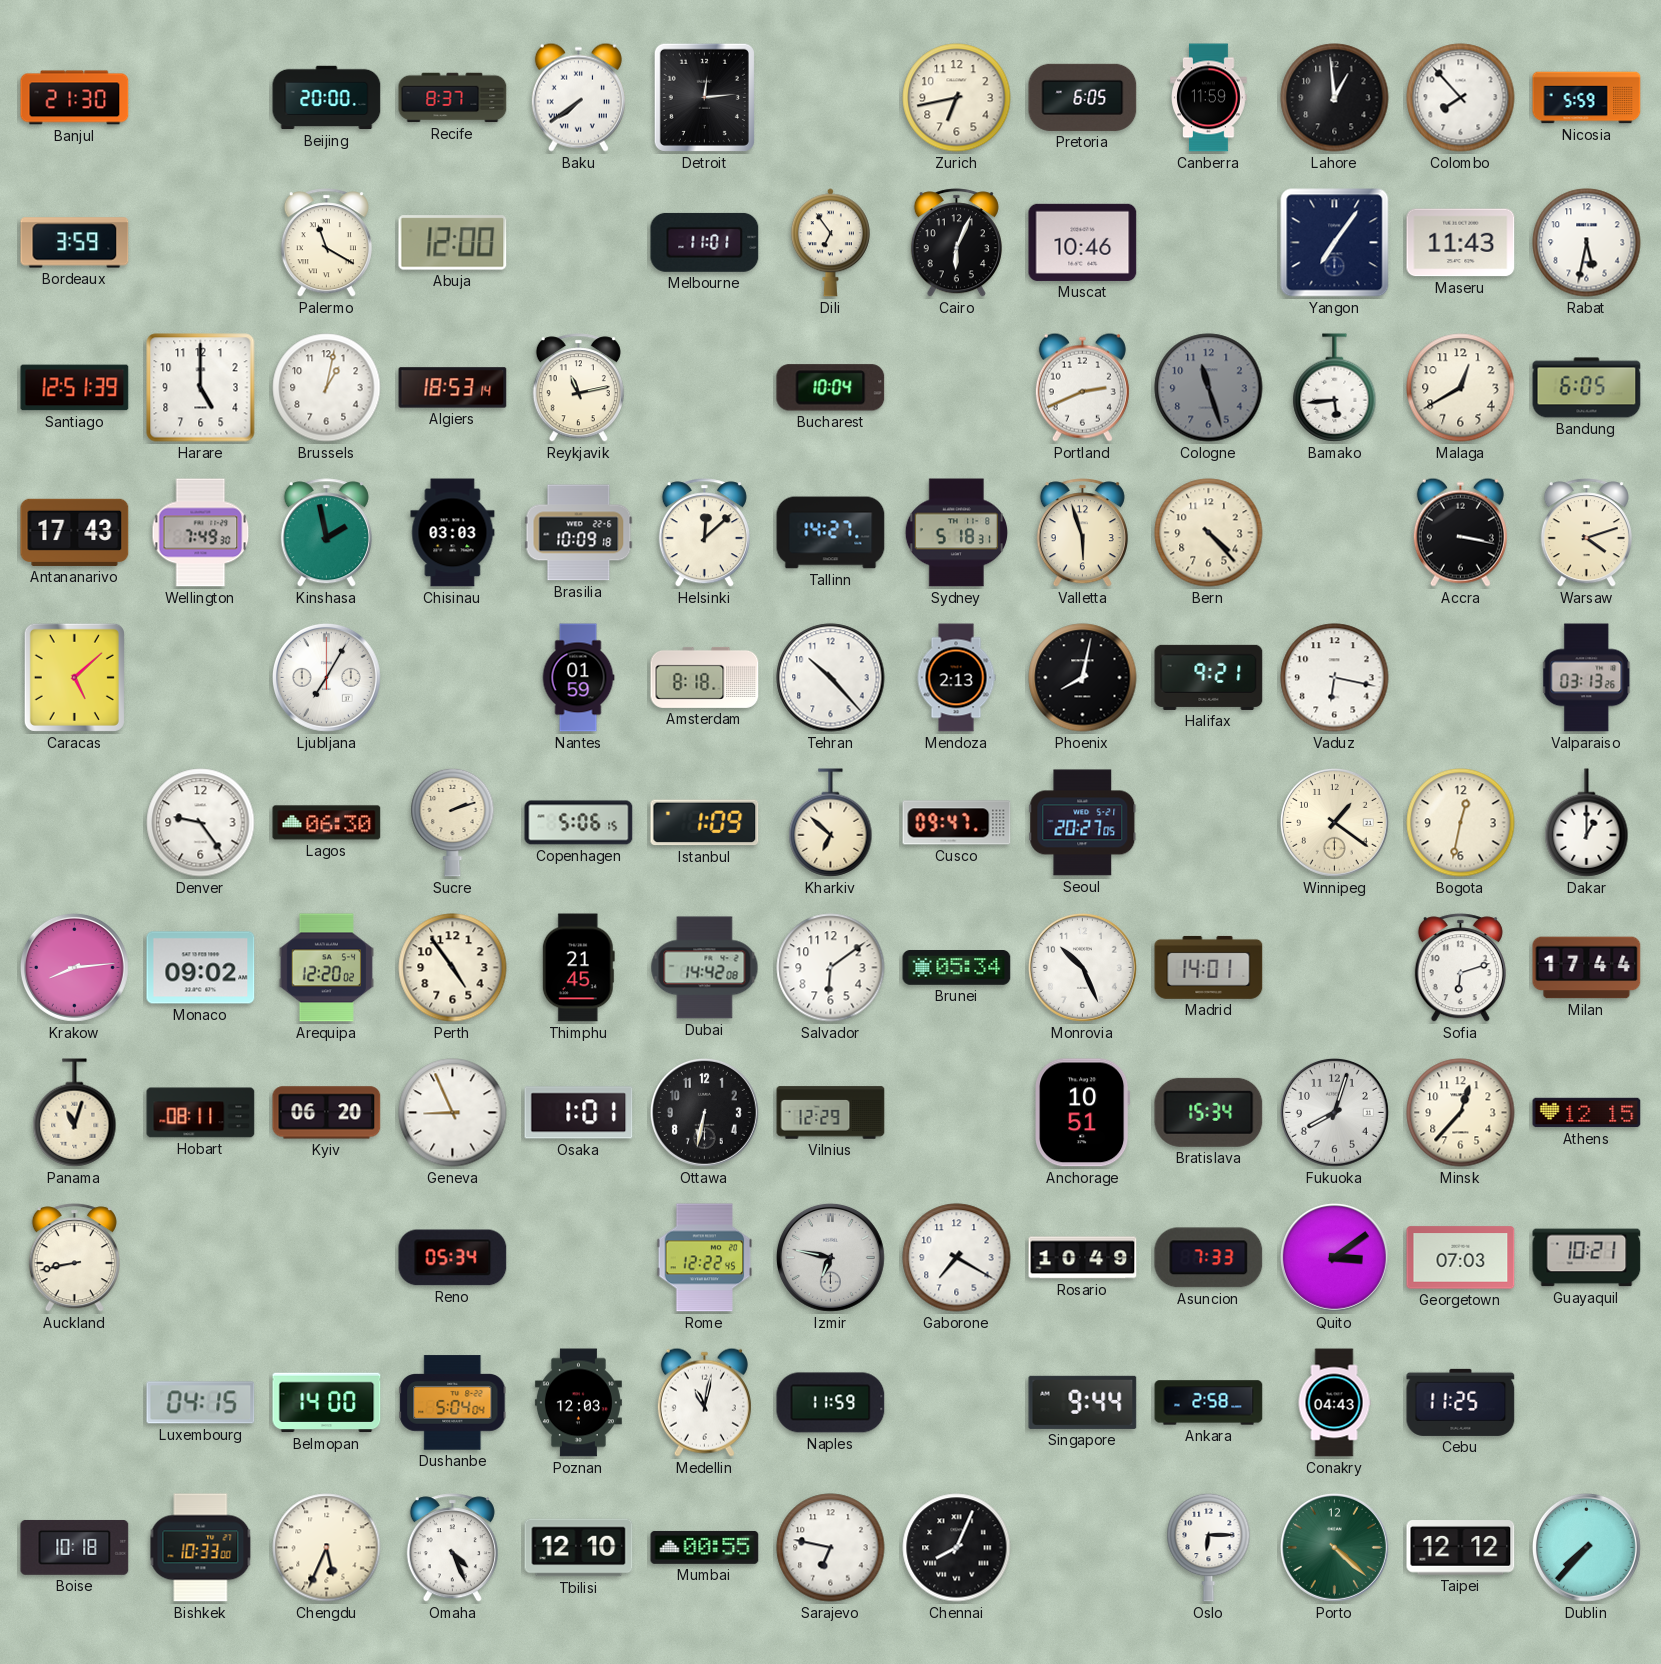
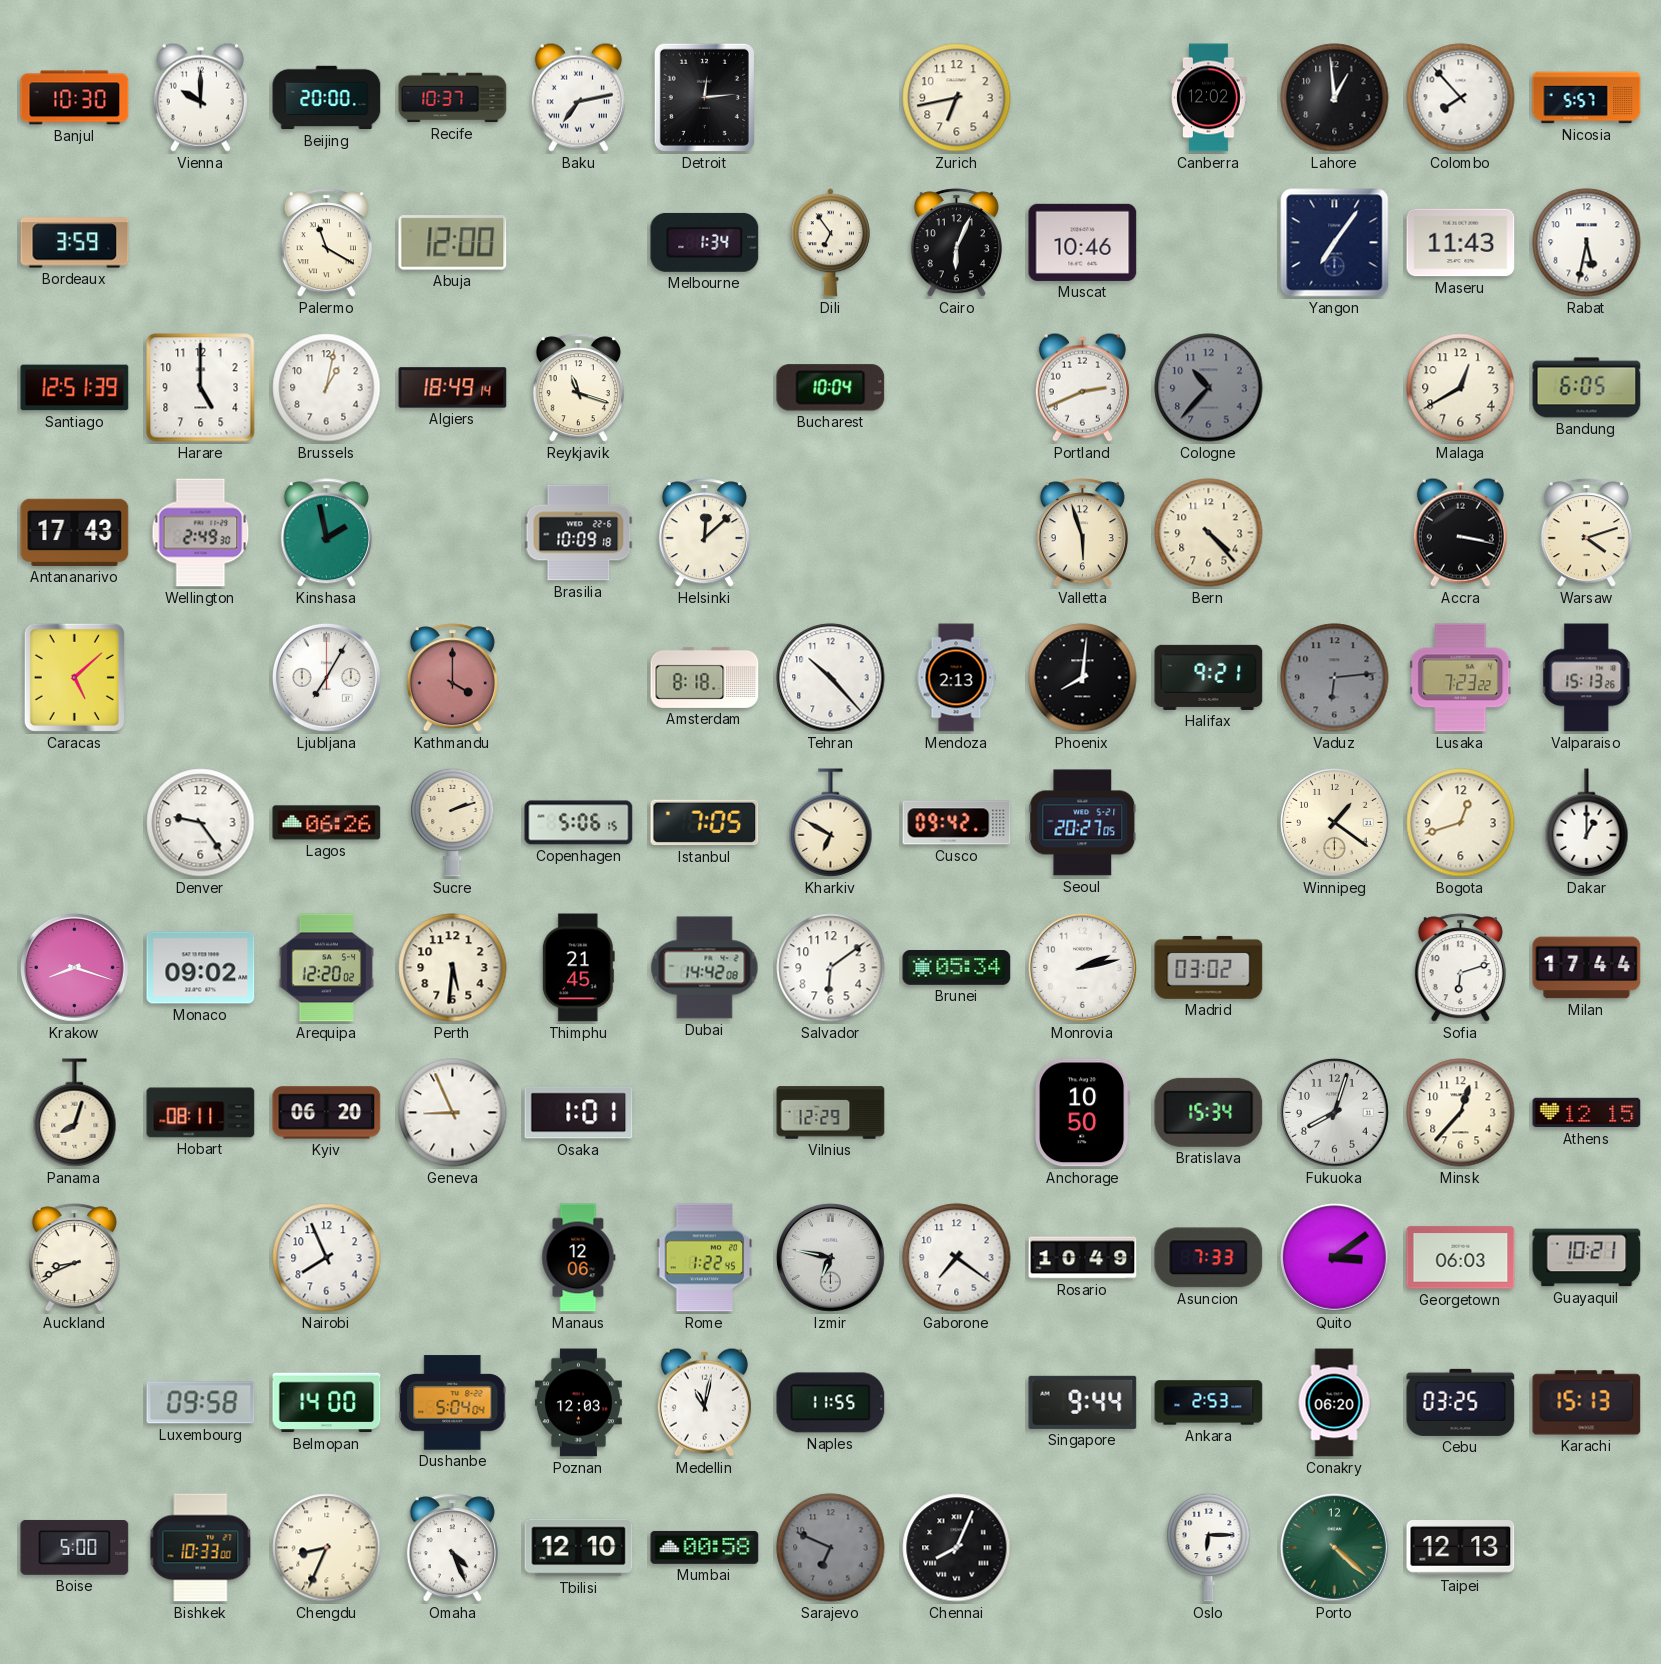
Banjul: 21:30 -> 10:30
Vienna: none -> 10:00
Recife: 8:37 -> 10:37
Baku: 7:39 -> 7:13
Pretoria: 6:05 -> none
Canberra: 11:59 -> 12:02
Nicosia: 5:59 -> 5:57
Melbourne: 11:01 -> 1:34
Algiers: 18:53 -> 18:49
Reykjavik: 11:13 -> 11:18
Cologne: 11:27 -> 10:37
Bamako: 5:44 -> none
Wellington: 7:49 -> 2:49
Chisinau: 03:03 -> none
Tallinn: 14:27 -> none
Sydney: 5:18 -> none
Kathmandu: none -> 4:00
Nantes: 01:59 -> none
Phoenix: 8:02 -> 8:01
Vaduz: 6:17 -> 6:14
Vaduz dial: white -> grey
Lusaka: none -> 7:23
Valparaiso: 03:13 -> 15:13
Lagos: 06:30 -> 06:26
Istanbul: 1:09 -> 7:05
Kharkiv: 6:52 -> 6:50
Cusco: 09:47 -> 09:42
Bogota: 12:32 -> 12:42
Krakow: 8:14 -> 8:18
Perth: 4:54 -> 5:31
Monrovia: 10:26 -> 2:13
Madrid: 14:01 -> 03:02
Panama: 11:03 -> 8:03
Ottawa: 6:32 -> none
Anchorage: 10:51 -> 10:50
Auckland: 8:43 -> 8:41
Nairobi: none -> 7:56
Reno: 05:34 -> none
Manaus: none -> 12:06
Rome: 12:22 -> 1:22
Gaborone: 7:20 -> 7:21
Georgetown: 07:03 -> 06:03
Luxembourg: 04:15 -> 09:58
Naples: 11:59 -> 11:55
Ankara: 2:58 -> 2:53
Conakry: 04:43 -> 06:20
Cebu: 11:25 -> 03:25
Karachi: none -> 15:13
Boise: 10:18 -> 5:00
Chengdu: 5:34 -> 8:34
Mumbai: 00:55 -> 00:58
Sarajevo: 6:47 -> 6:49
Sarajevo dial: white -> grey
Taipei: 12:12 -> 12:13
Dublin: 7:37 -> none
